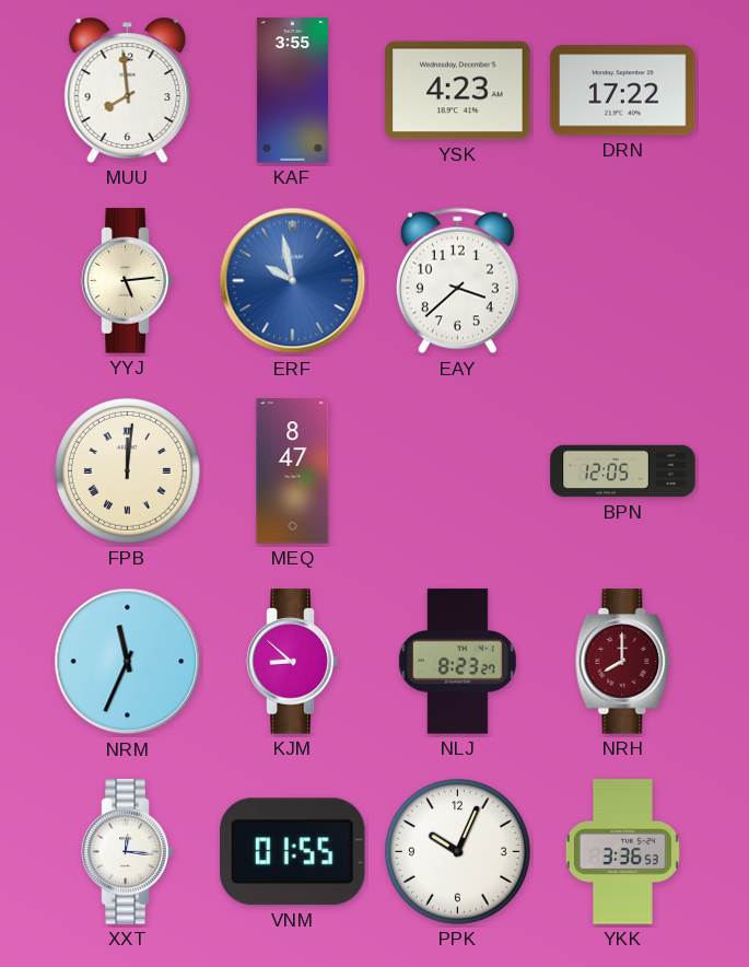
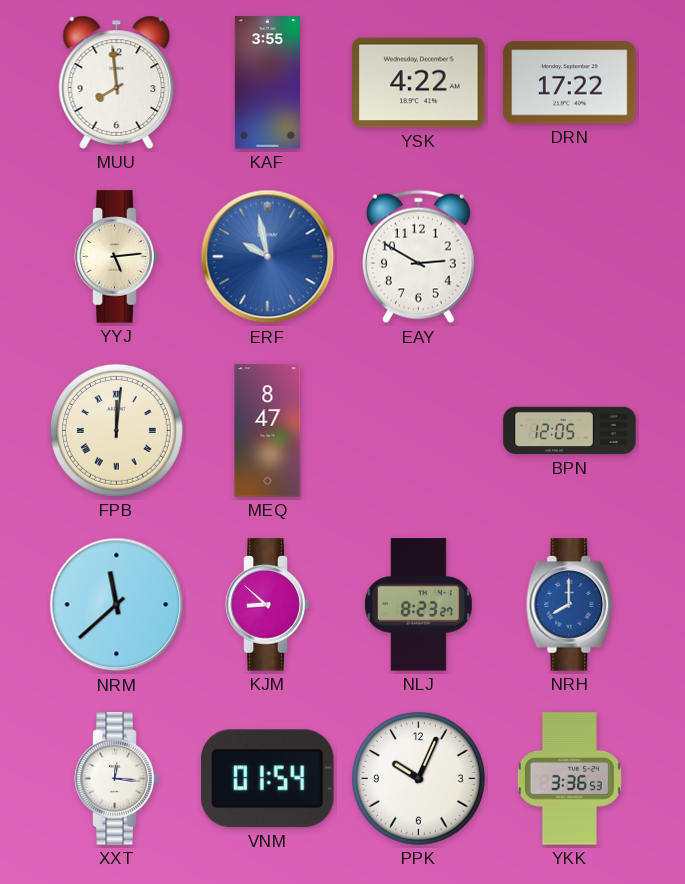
YSK: 4:23 -> 4:22
EAY: 3:38 -> 2:50
NRM: 11:34 -> 11:38
NRH dial: burgundy -> blue
VNM: 01:55 -> 01:54
